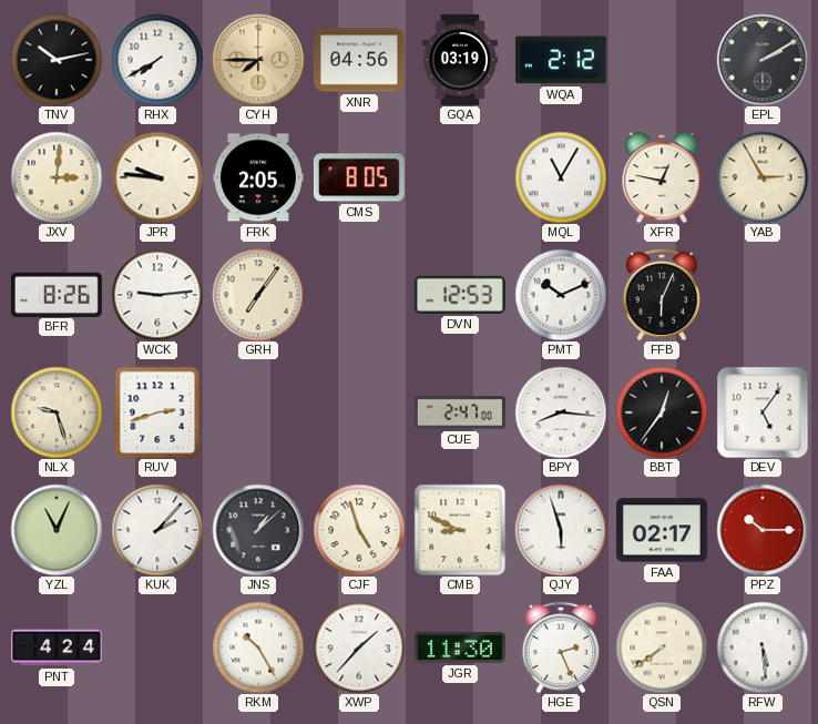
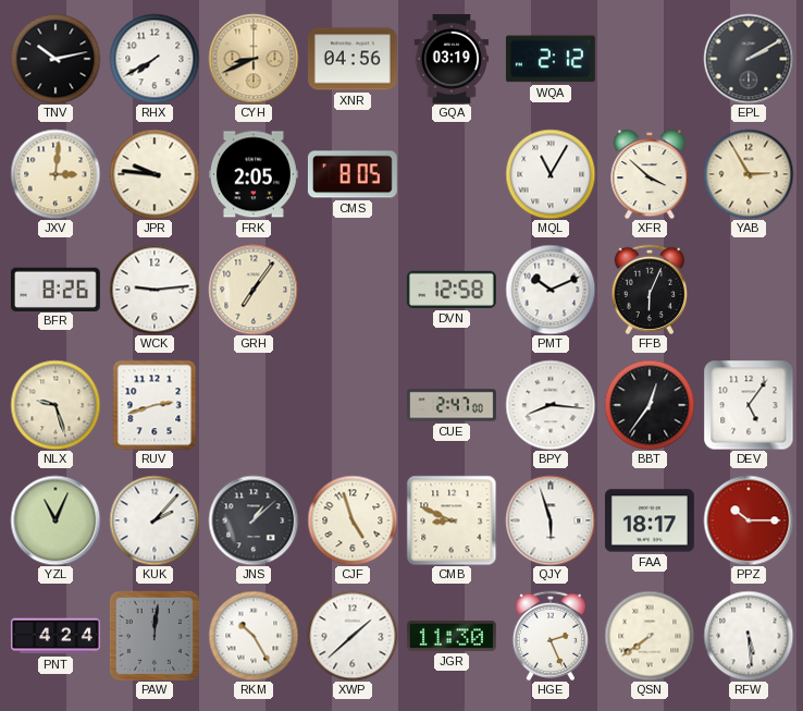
CYH: 7:45 -> 8:41
XFR: 12:47 -> 3:52
DVN: 12:53 -> 12:58
FAA: 02:17 -> 18:17
PAW: none -> 12:01
XWP: 1:37 -> 1:38
